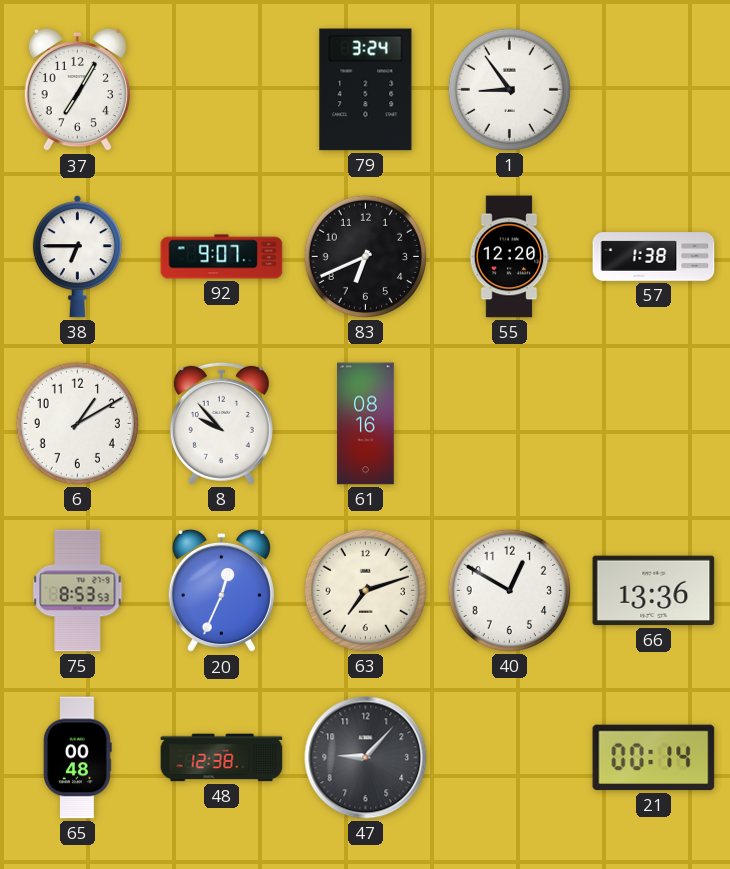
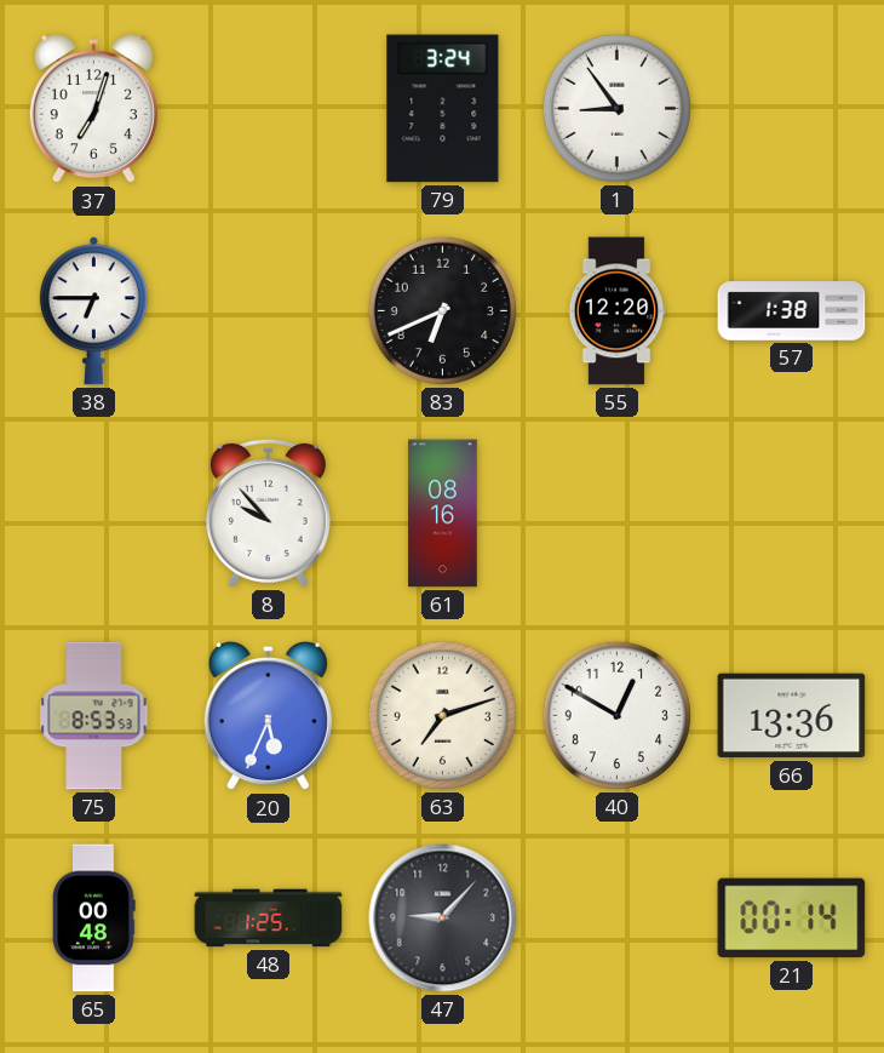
37: 7:05 -> 7:03
92: 9:07 -> none
6: 1:10 -> none
20: 12:34 -> 5:34
48: 12:38 -> 1:25
